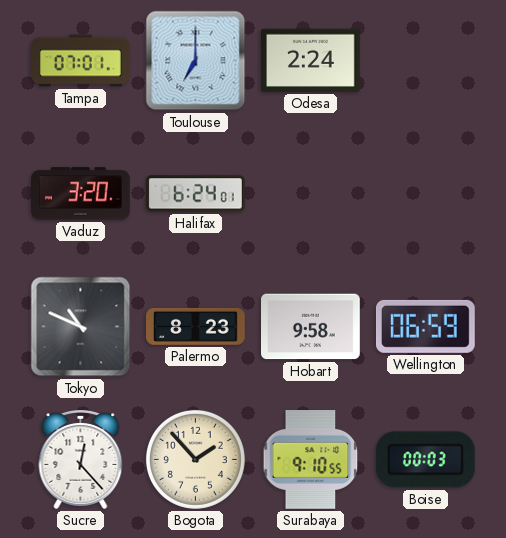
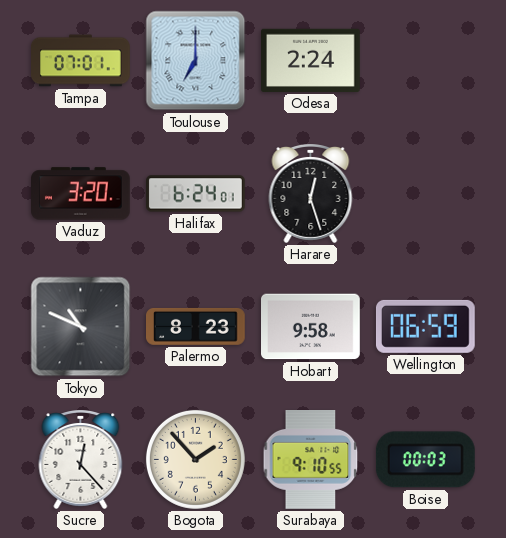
Harare: none -> 12:27
